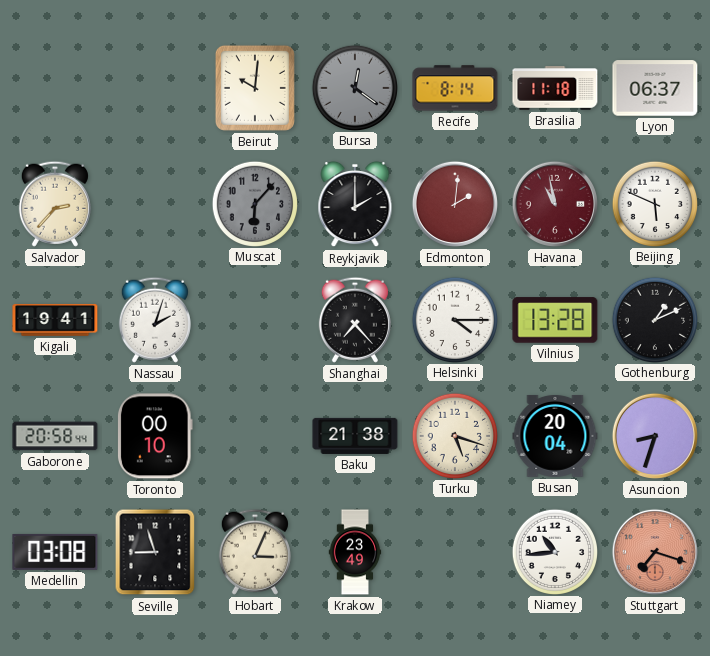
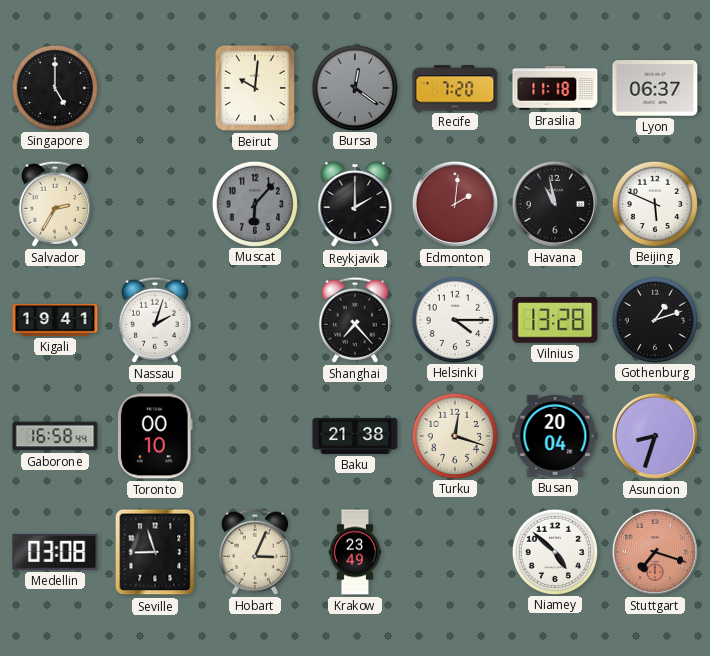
Singapore: none -> 5:00
Recife: 8:14 -> 7:20
Salvador: 2:37 -> 2:35
Havana dial: burgundy -> black
Gothenburg: 1:11 -> 1:12
Gaborone: 20:58 -> 16:58
Turku: 5:18 -> 12:18
Niamey: 10:44 -> 4:52
